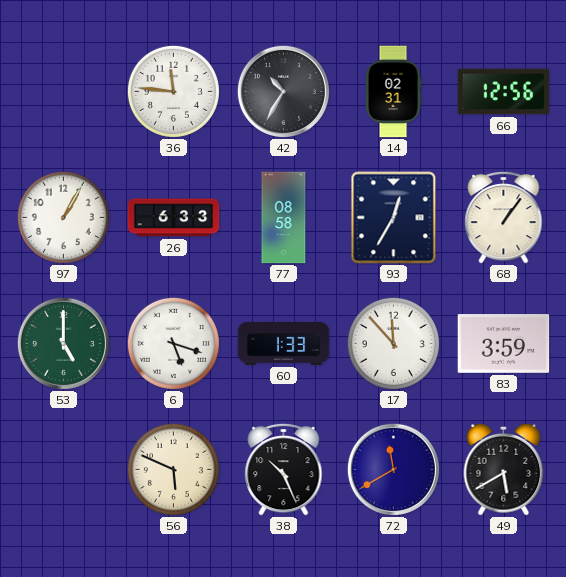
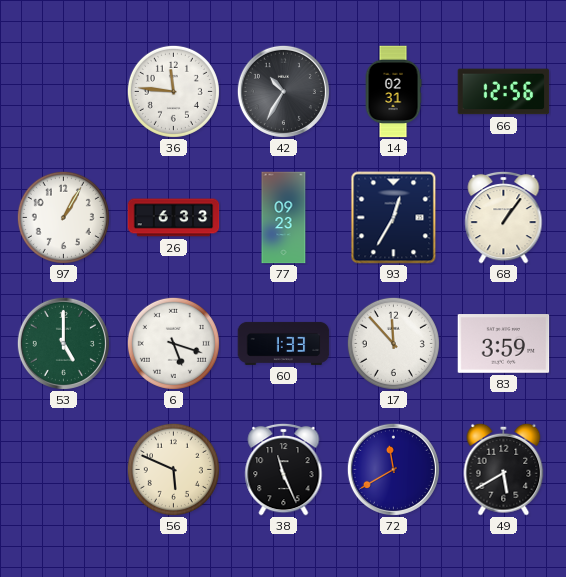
77: 08:58 -> 09:23
38: 10:26 -> 11:26
